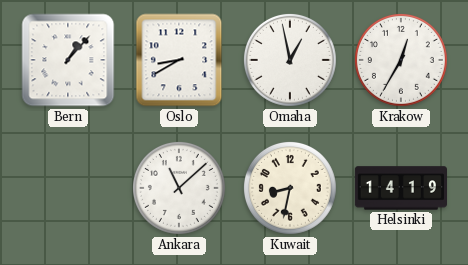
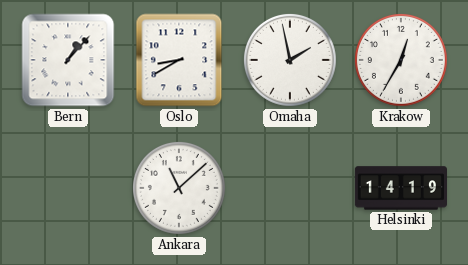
Omaha: 12:58 -> 1:58
Kuwait: 8:32 -> none
